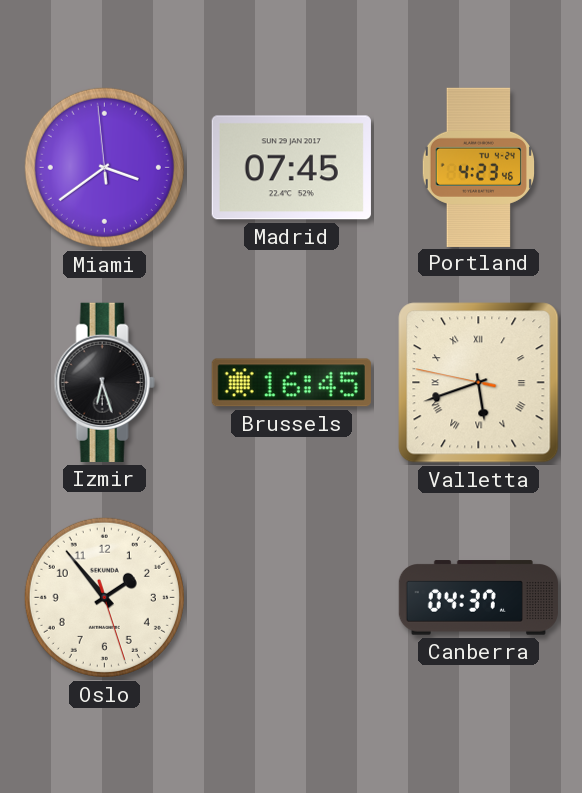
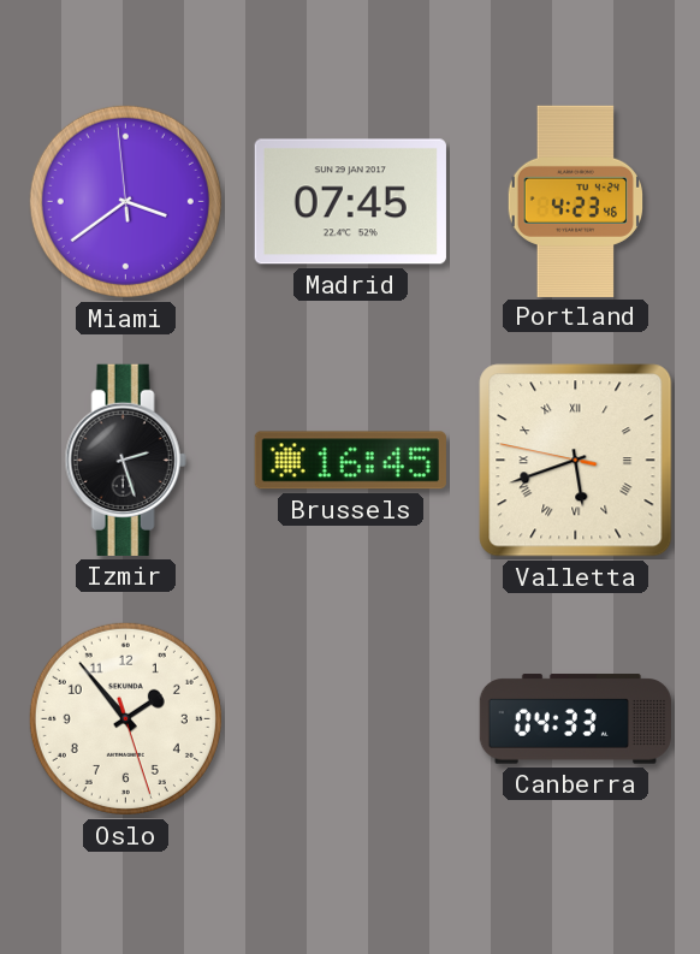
Izmir: 6:27 -> 2:27
Canberra: 04:37 -> 04:33
